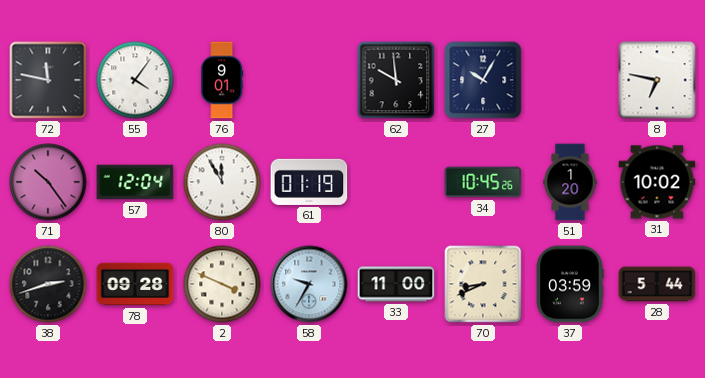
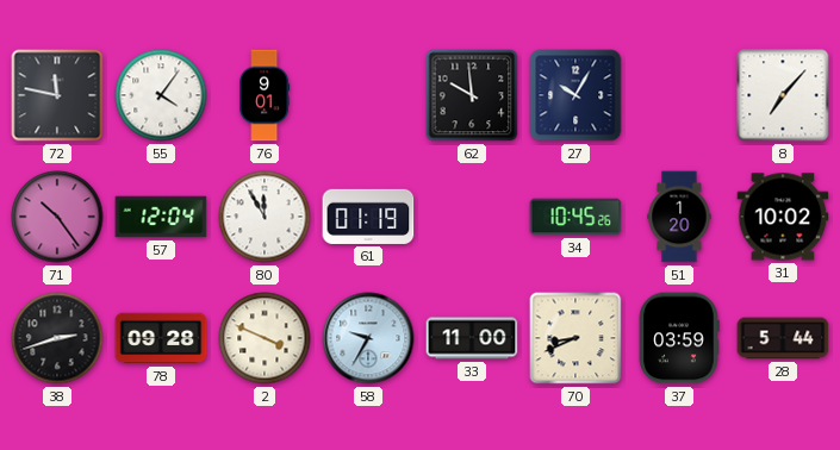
8: 6:47 -> 7:07
